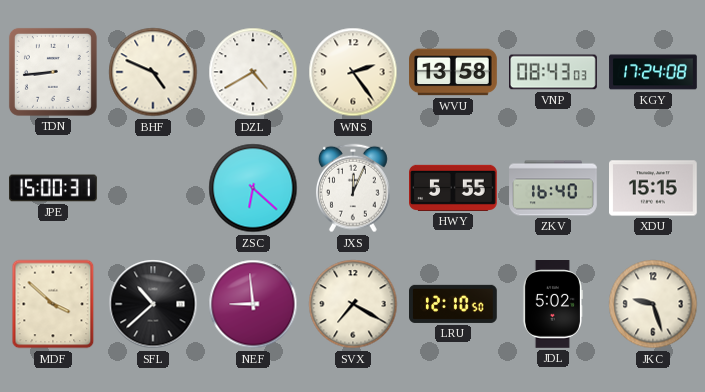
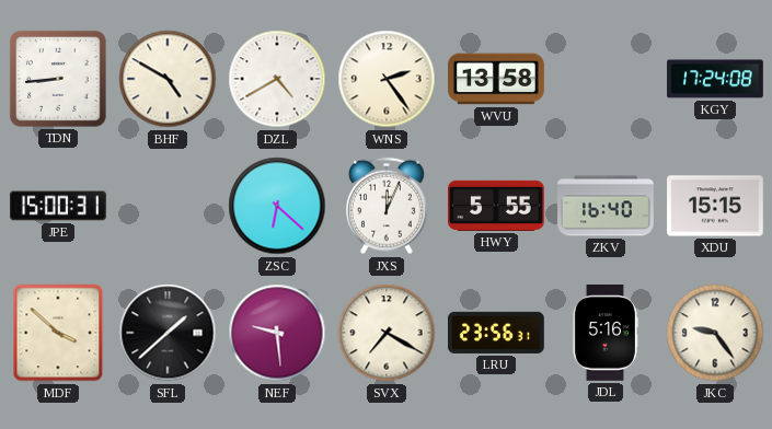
BHF: 4:49 -> 4:50
VNP: 08:43 -> none
SFL: 10:38 -> 1:38
NEF: 8:59 -> 9:29
LRU: 12:10 -> 23:56
JDL: 5:02 -> 5:16
JKC: 9:27 -> 9:24
